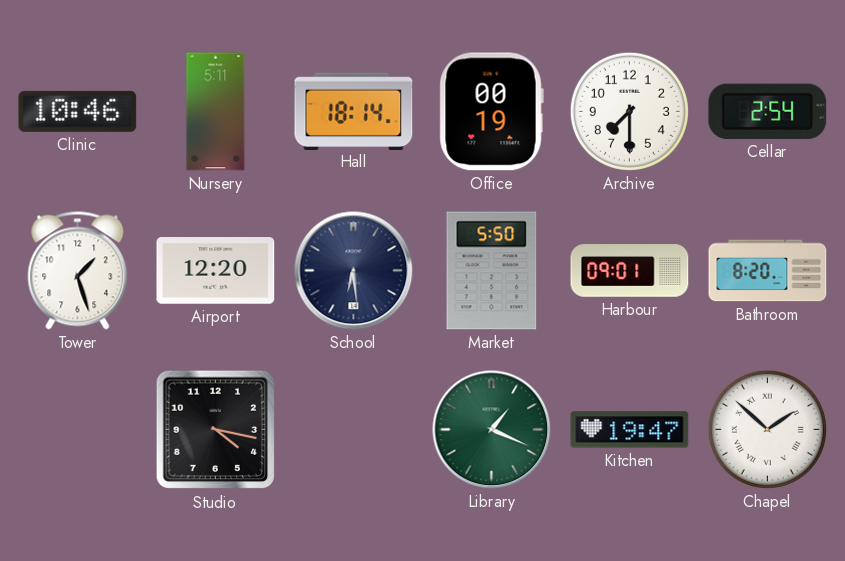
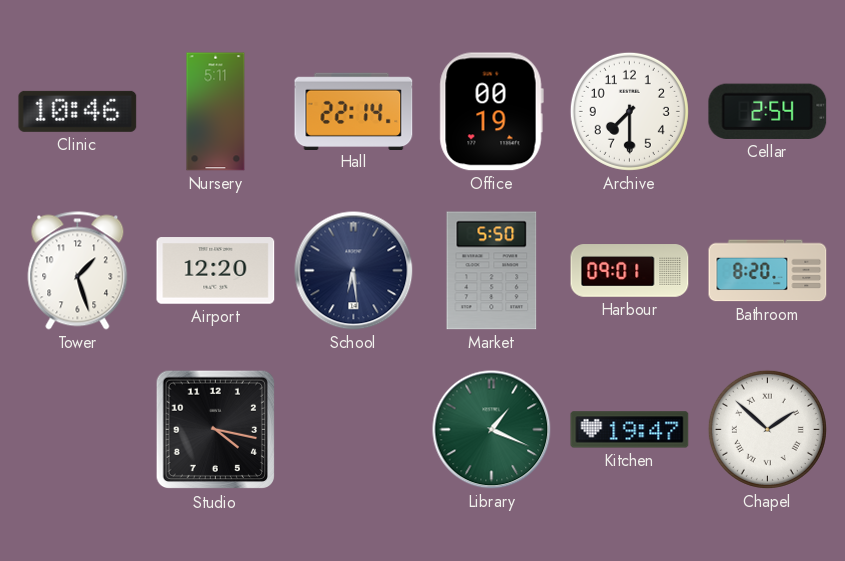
Hall: 18:14 -> 22:14
